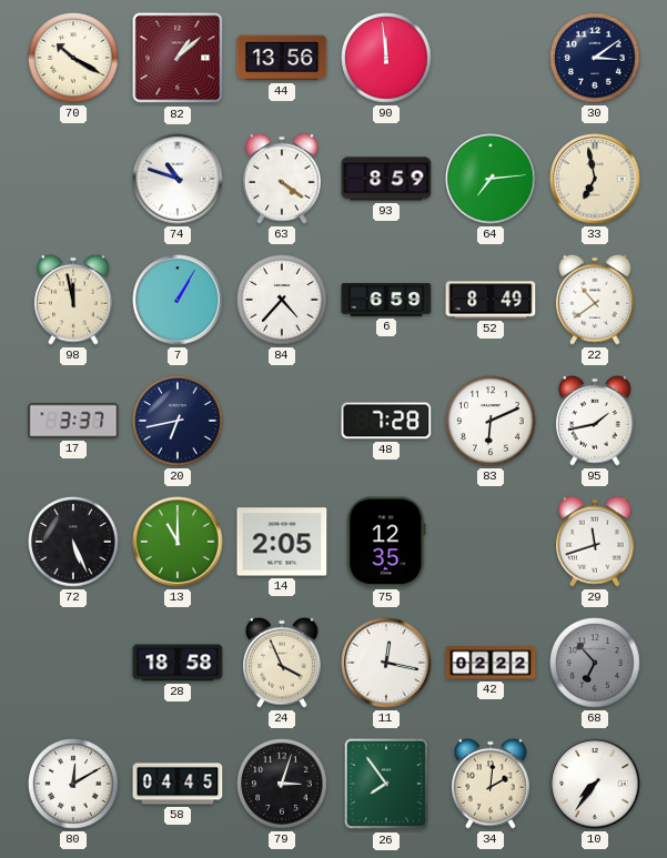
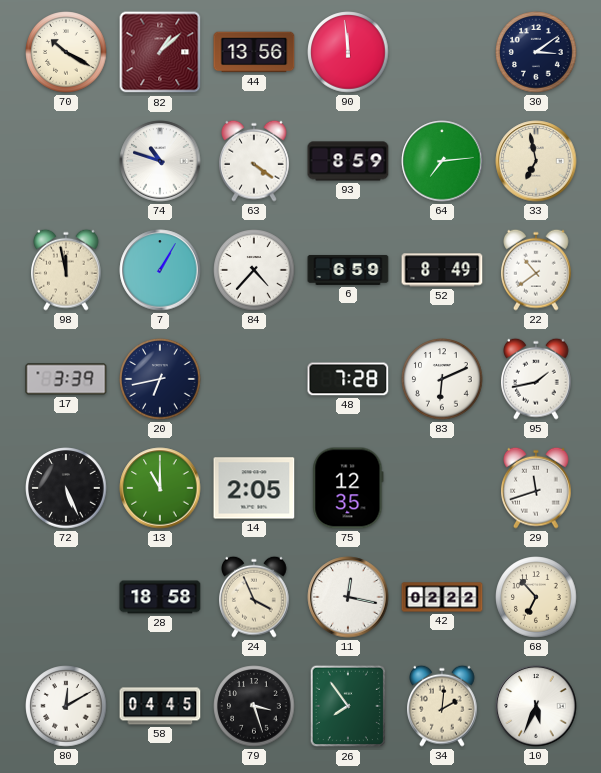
17: 3:37 -> 3:39
68 dial: grey -> cream
79: 3:03 -> 3:27
10: 7:36 -> 5:34
